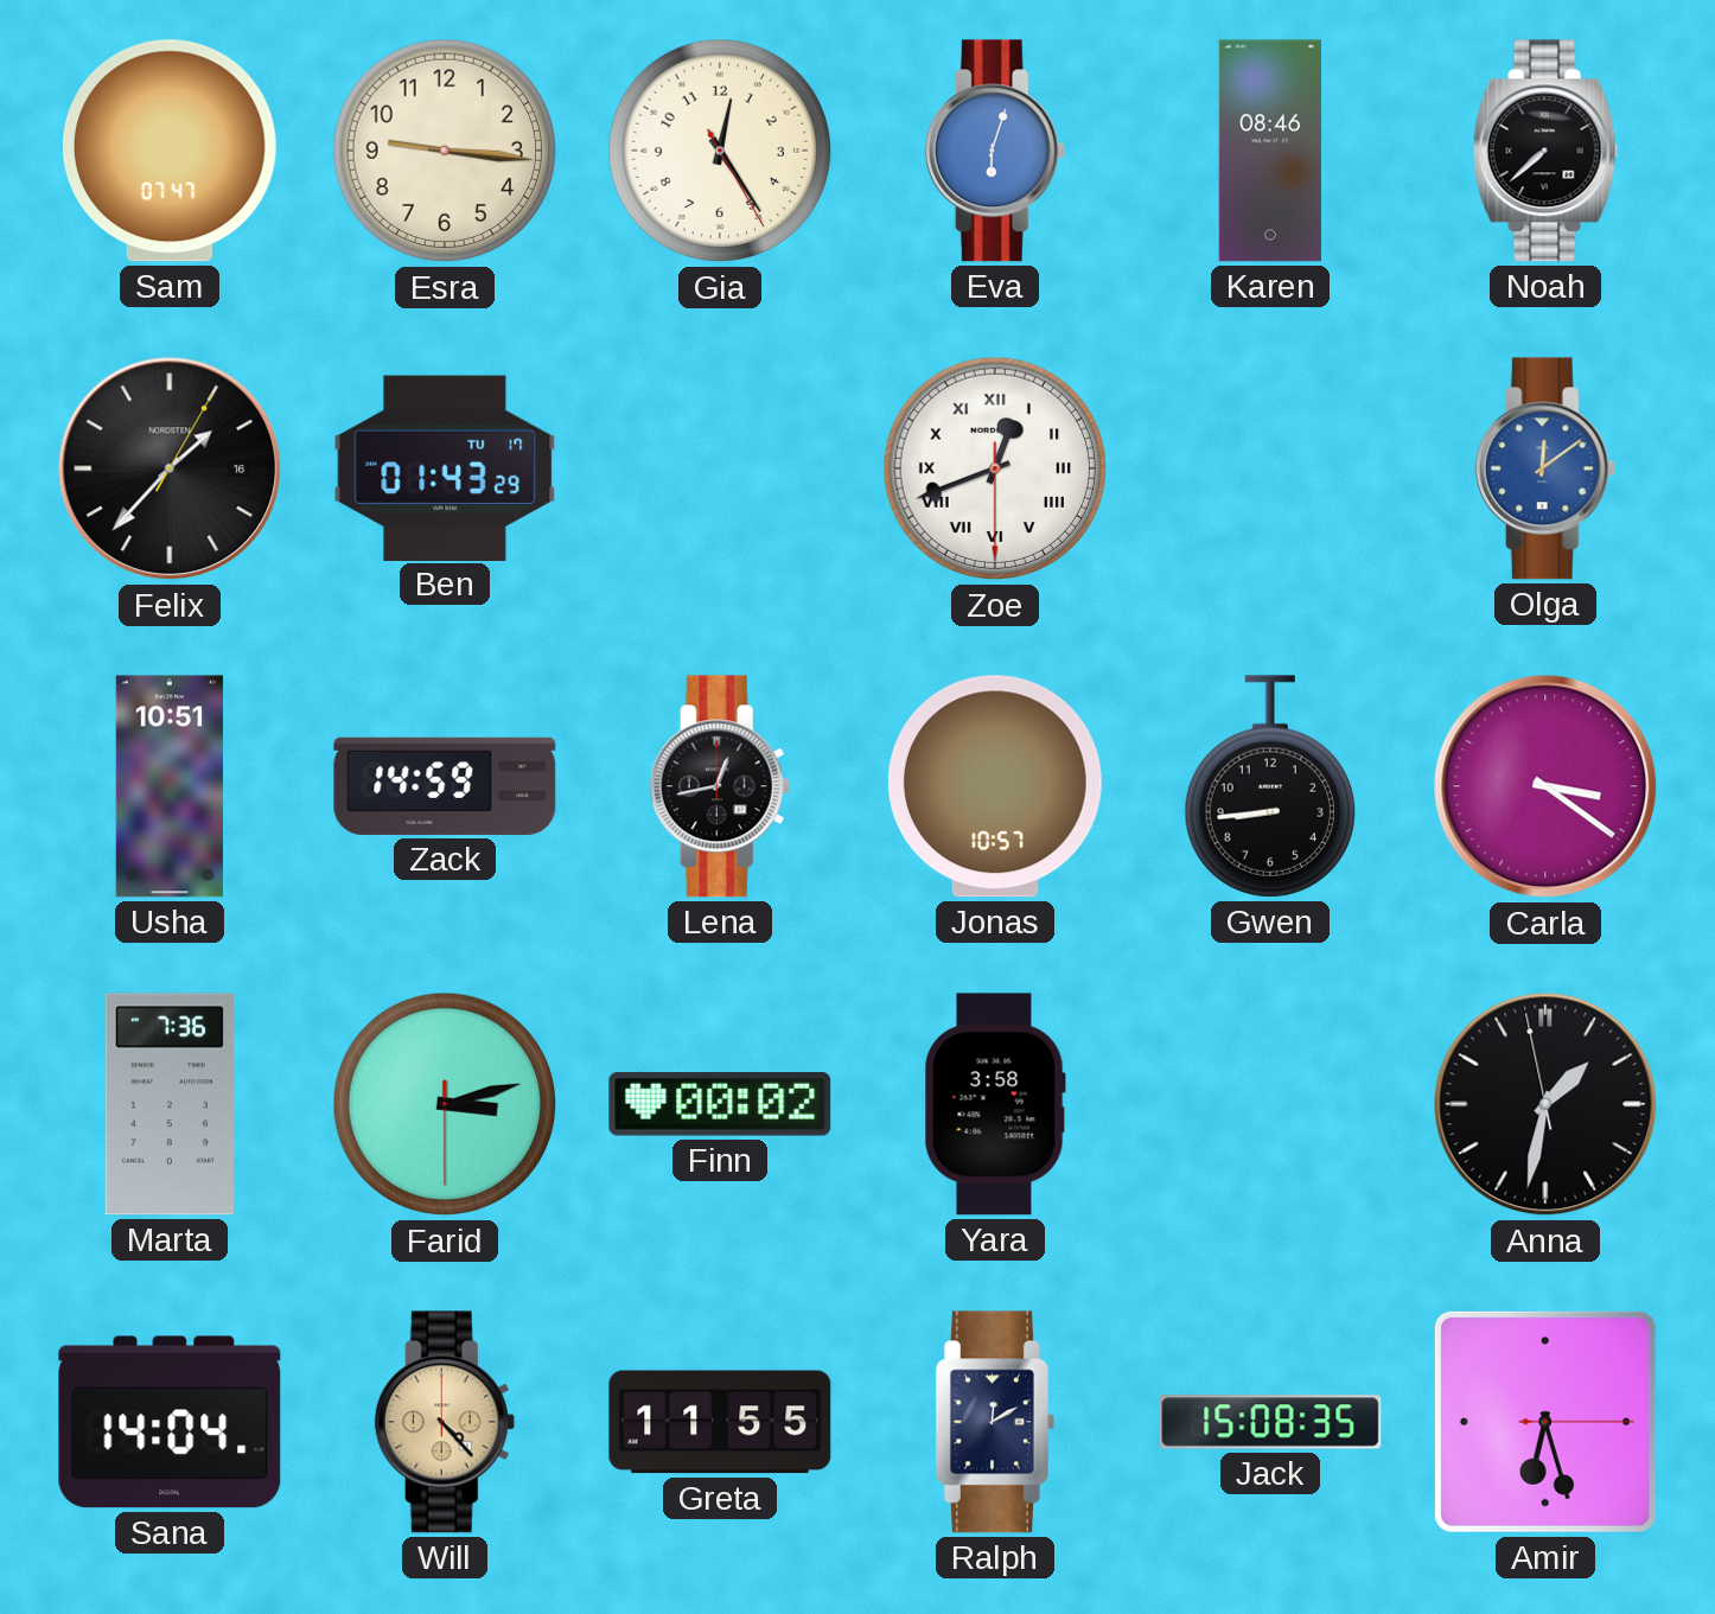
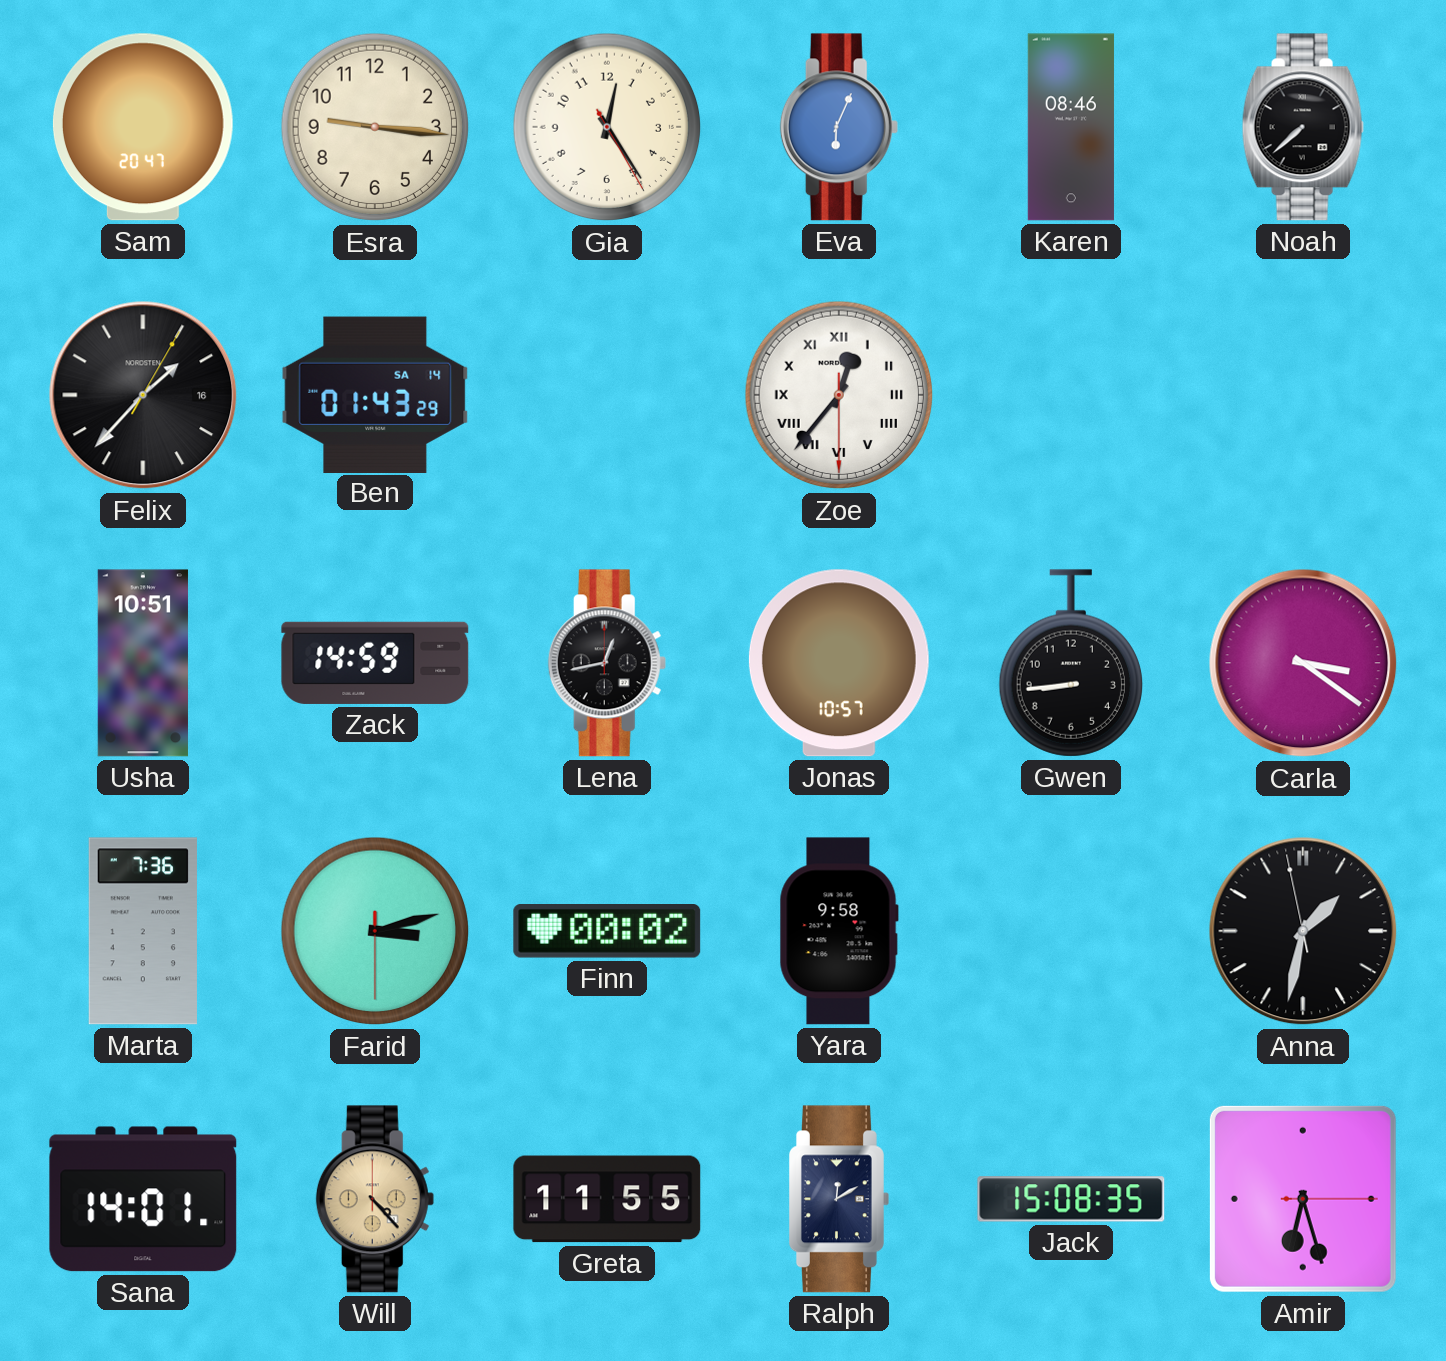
Sam: 07:47 -> 20:47
Eva: 6:03 -> 6:04
Ben date: TU 17 -> SA 14
Zoe: 12:41 -> 12:36
Olga: 12:09 -> none
Yara: 3:58 -> 9:58
Sana: 14:04 -> 14:01
